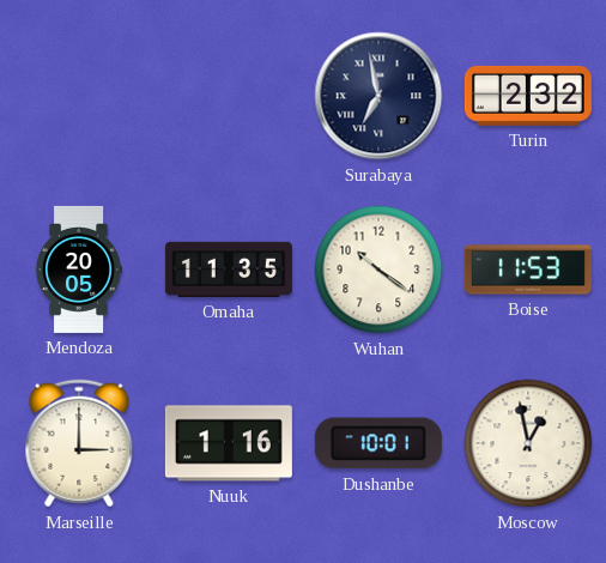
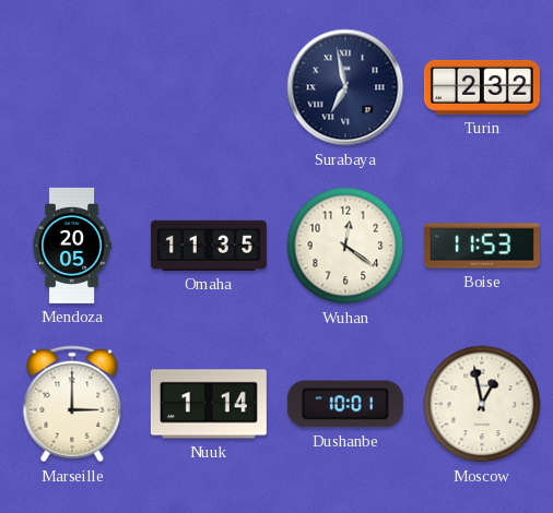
Wuhan: 10:21 -> 12:21
Nuuk: 1:16 -> 1:14
